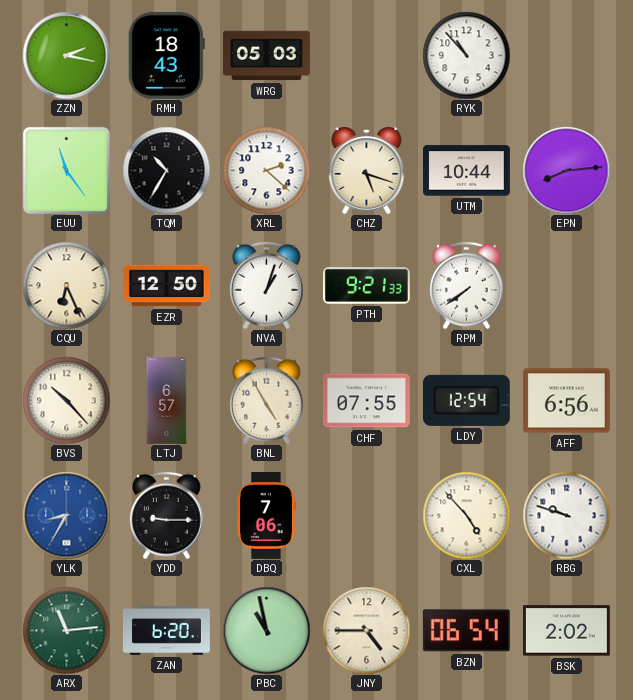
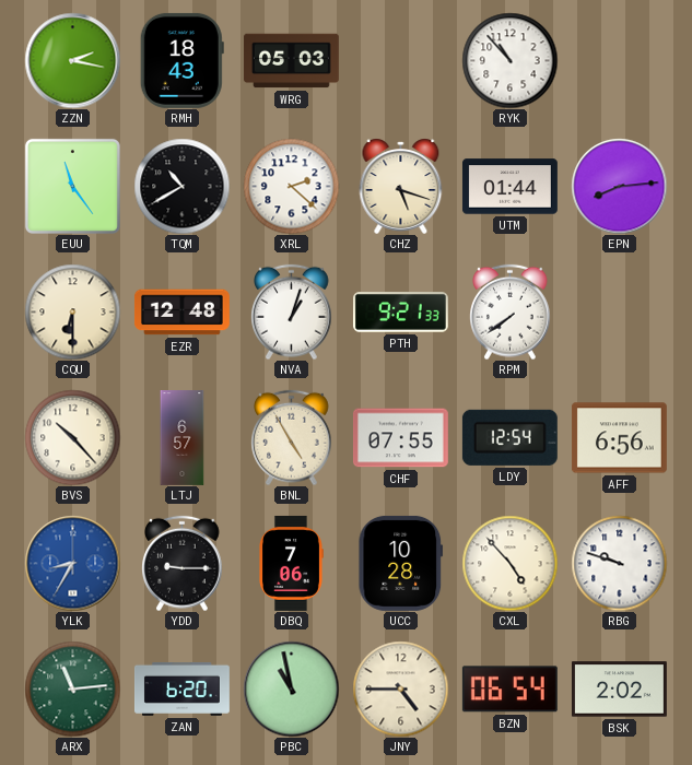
TQM: 10:35 -> 10:40
UTM: 10:44 -> 01:44
CQU: 6:26 -> 6:30
EZR: 12:50 -> 12:48
UCC: none -> 10:28
